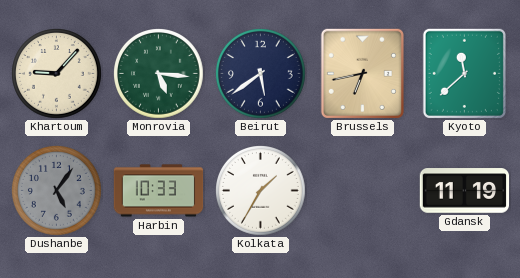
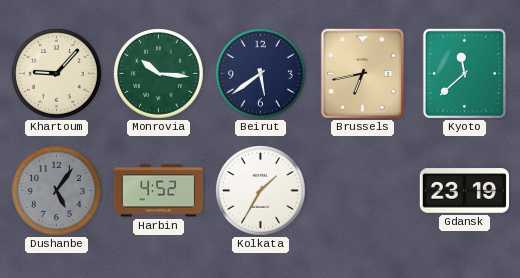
Monrovia: 5:16 -> 10:16
Harbin: 10:33 -> 4:52
Gdansk: 11:19 -> 23:19
